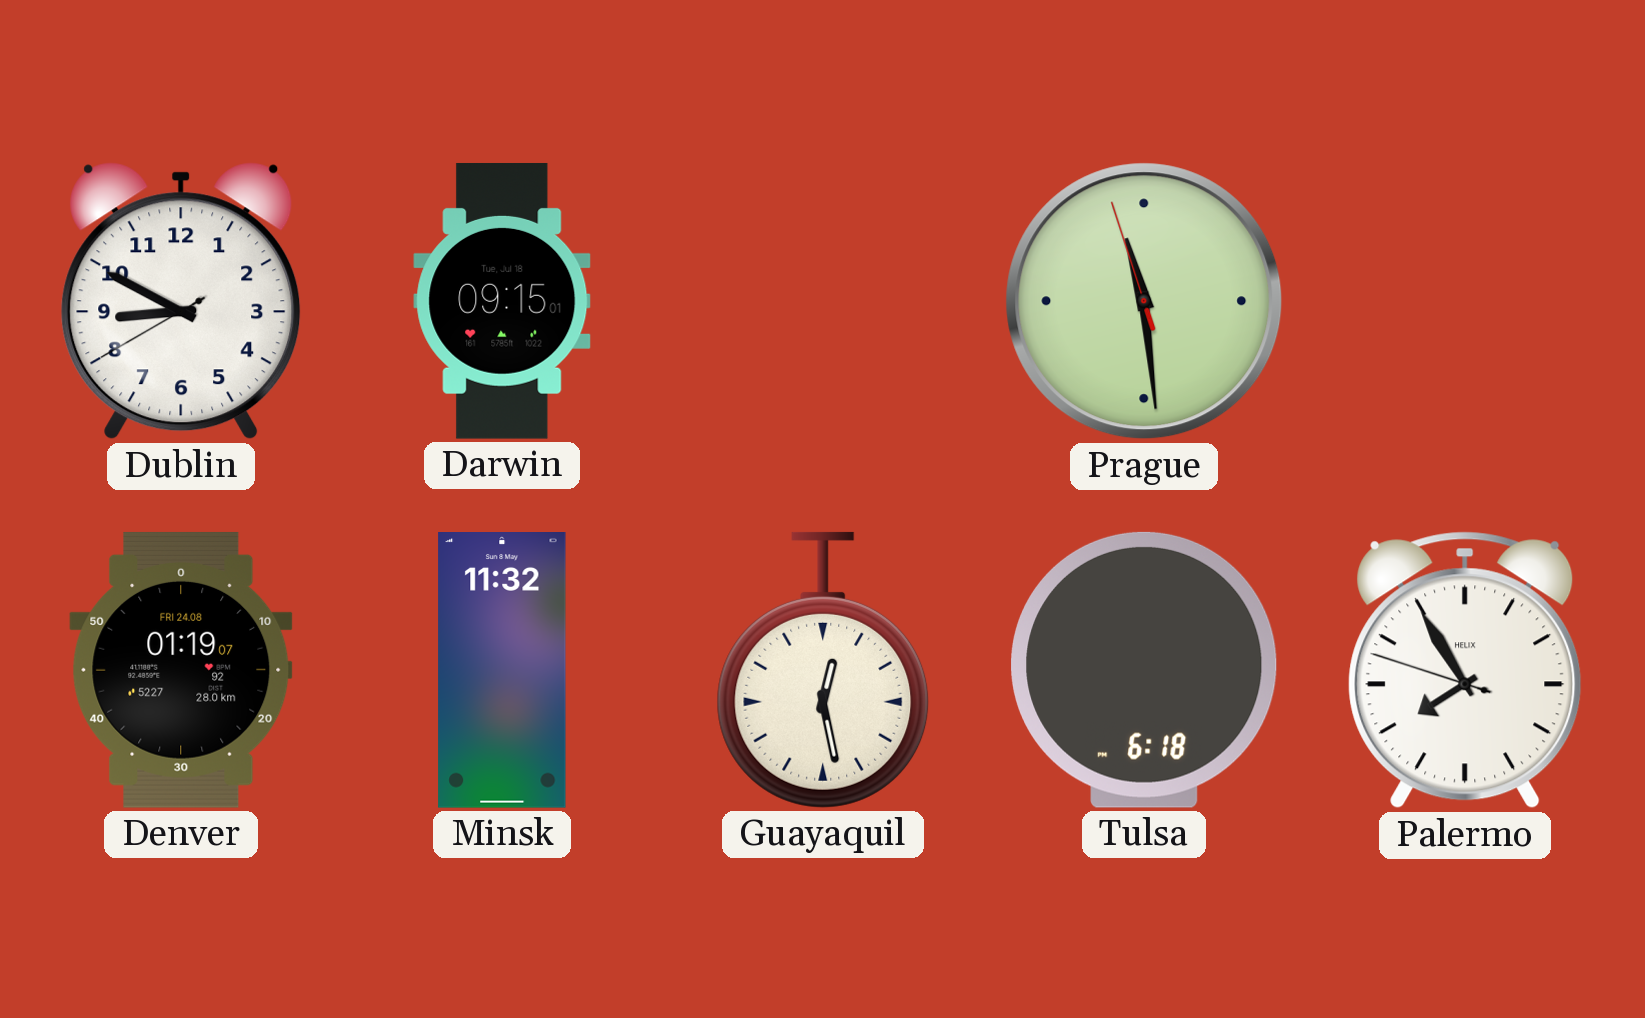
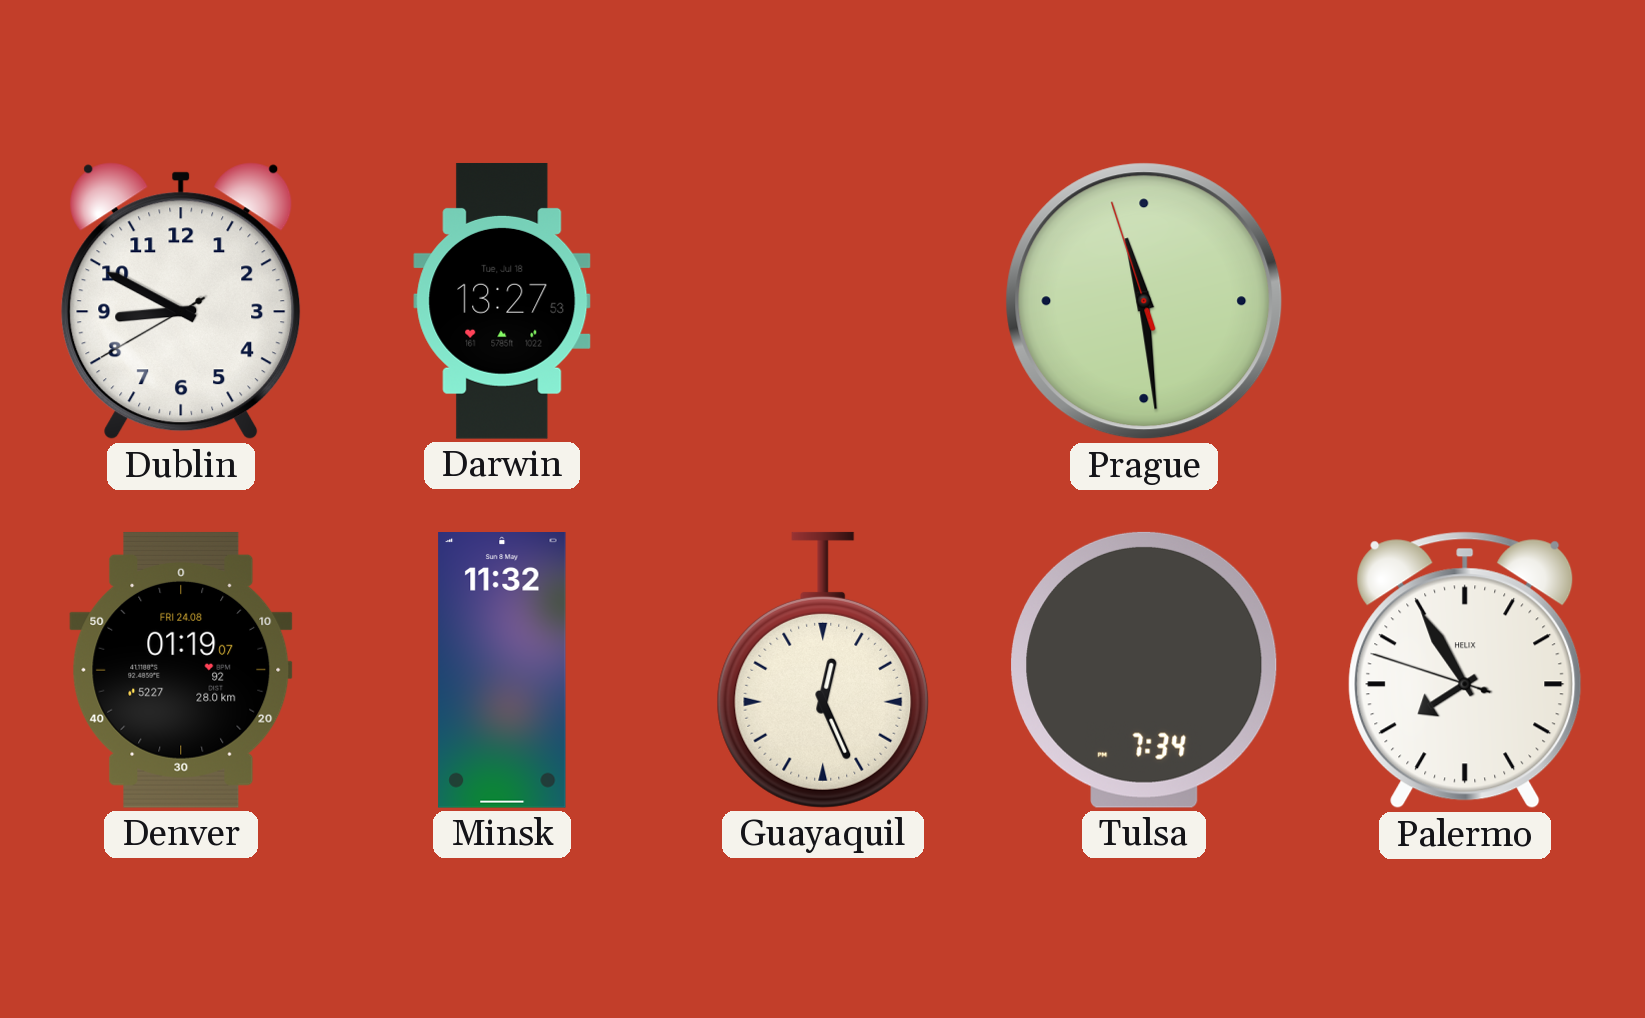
Darwin: 09:15 -> 13:27
Guayaquil: 12:28 -> 12:26
Tulsa: 6:18 -> 7:34
